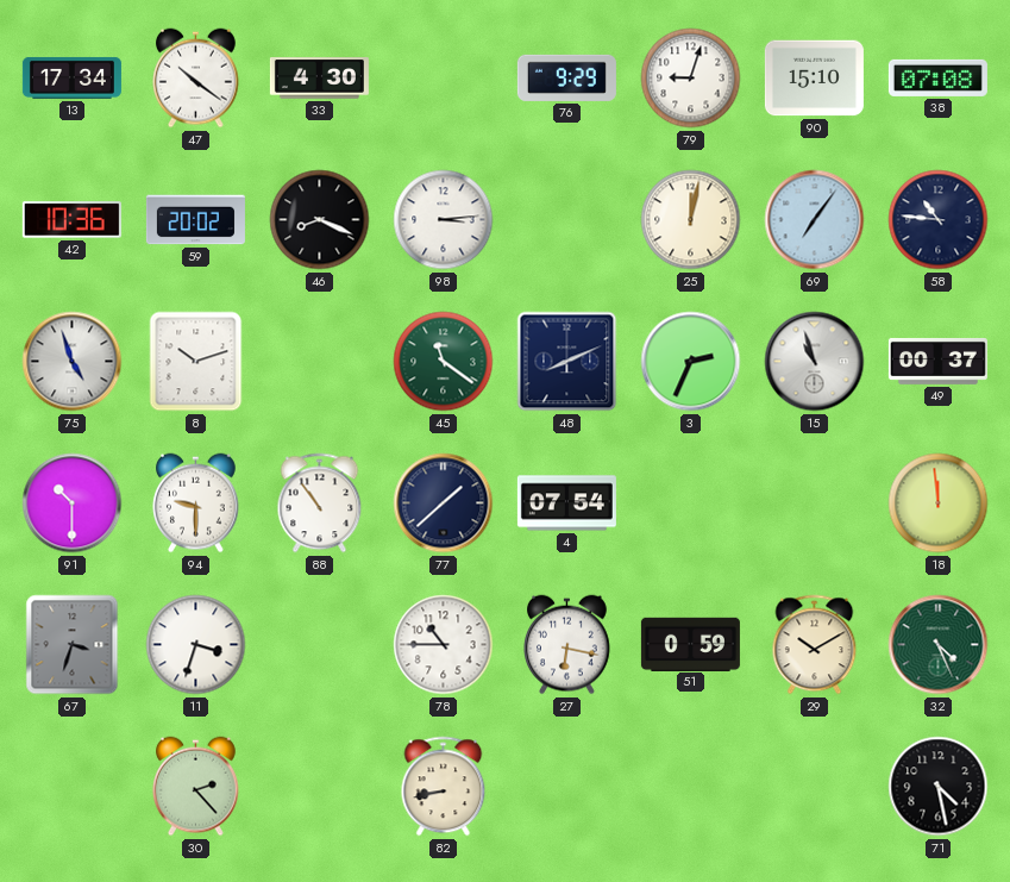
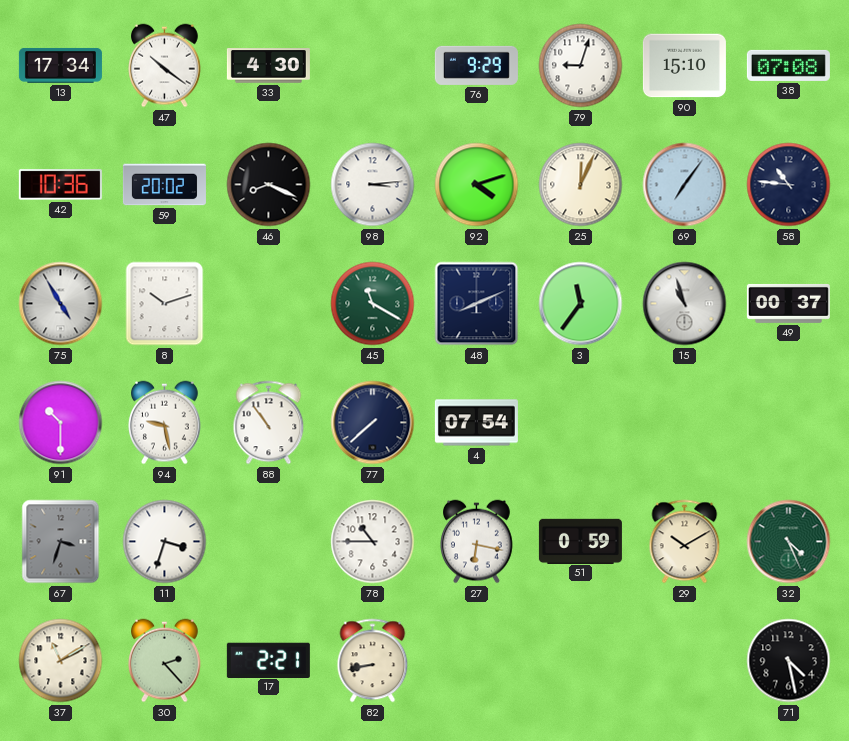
92: none -> 4:12
25: 12:02 -> 12:04
75: 4:57 -> 4:55
45: 11:21 -> 11:20
3: 2:34 -> 11:36
94: 9:30 -> 9:28
77: 1:38 -> 7:38
18: 11:59 -> none
37: none -> 11:10
17: none -> 2:21
